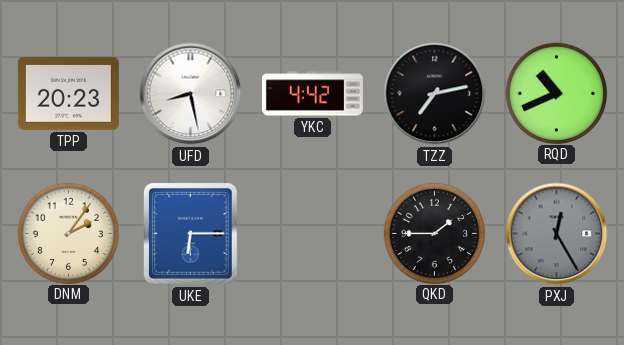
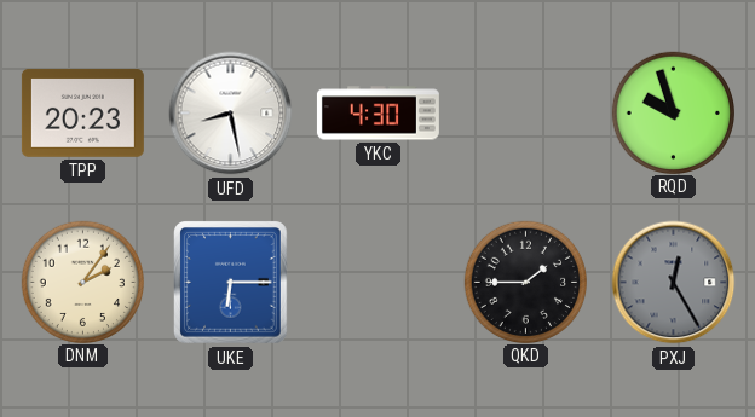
YKC: 4:42 -> 4:30
TZZ: 7:13 -> none
RQD: 10:41 -> 9:57
